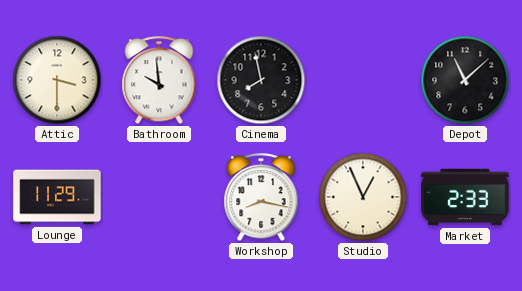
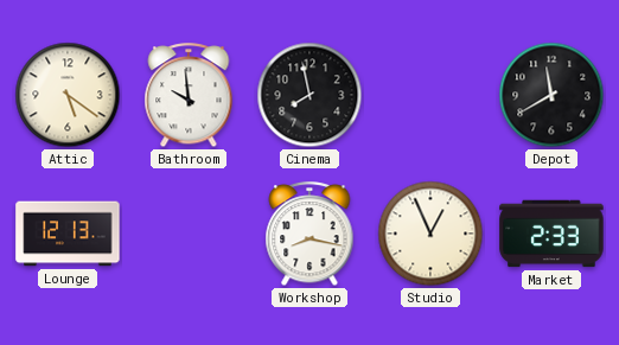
Attic: 3:30 -> 5:21
Depot: 11:08 -> 11:40
Lounge: 11:29 -> 12:13
